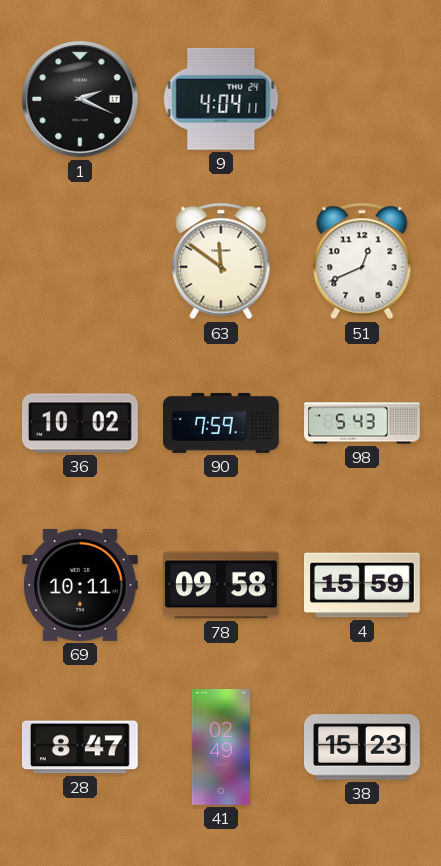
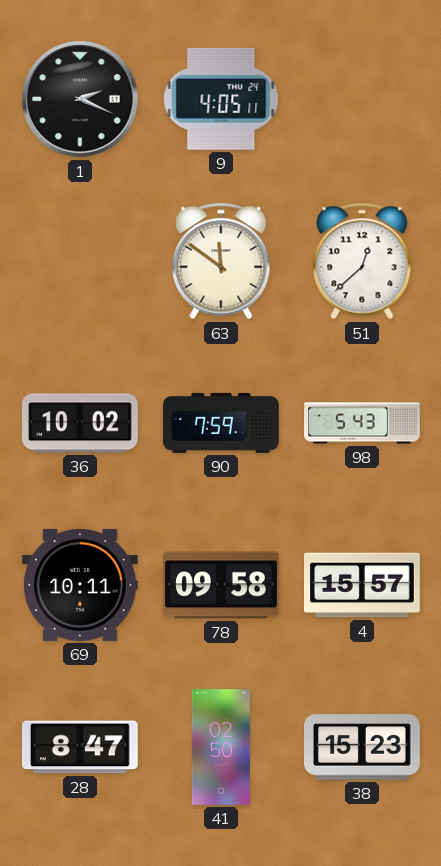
9: 4:04 -> 4:05
51: 12:41 -> 12:38
4: 15:59 -> 15:57
41: 02:49 -> 02:50
